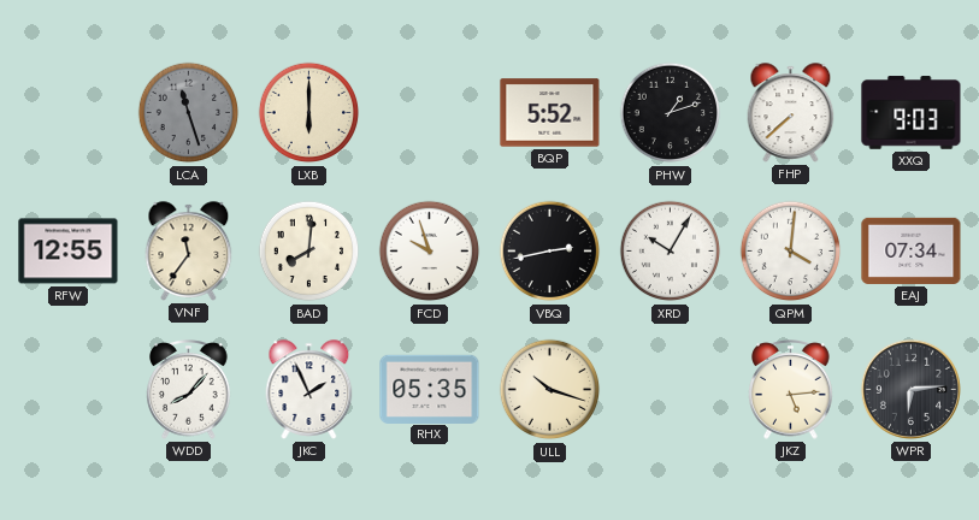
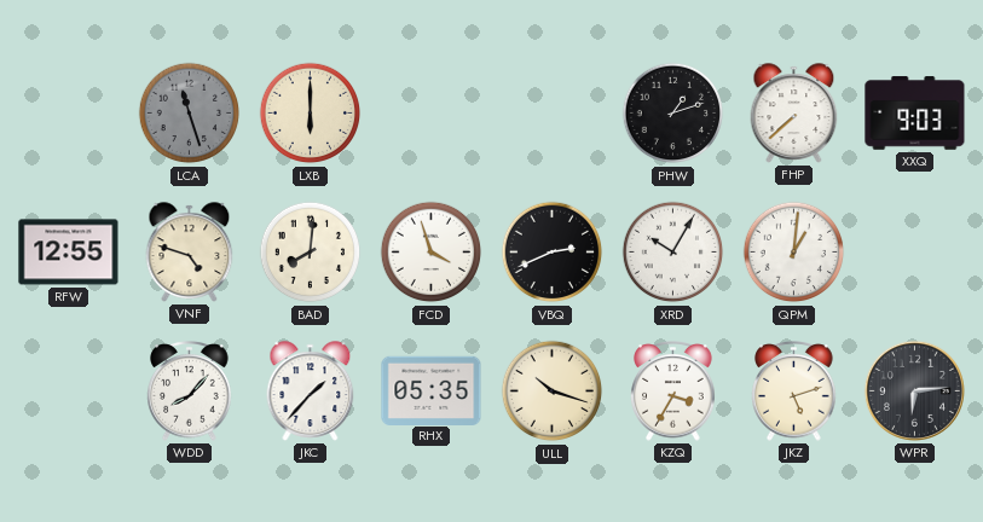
BQP: 5:52 -> none
VNF: 11:36 -> 4:48
FCD: 9:57 -> 3:57
VBQ: 2:43 -> 2:41
QPM: 4:01 -> 1:01
EAJ: 07:34 -> none
JKC: 1:56 -> 1:37
KZQ: none -> 3:35
JKZ: 5:14 -> 5:12
